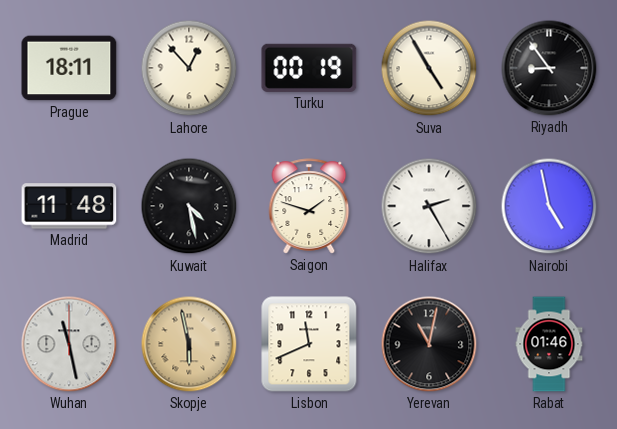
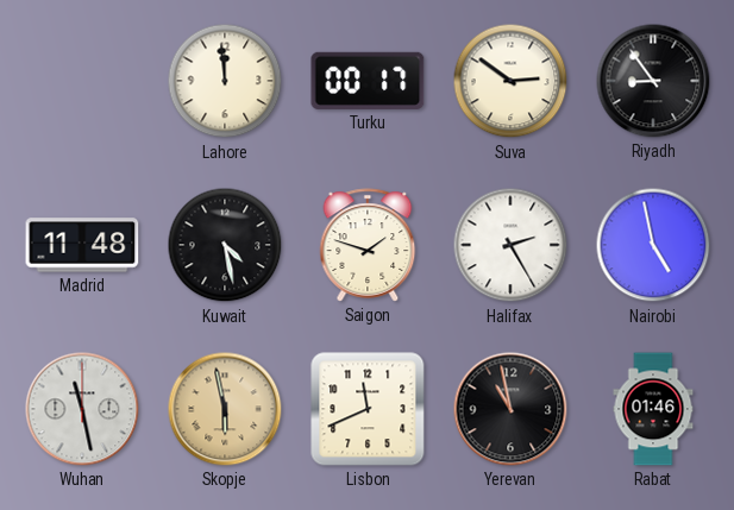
Prague: 18:11 -> none
Lahore: 12:53 -> 11:59
Turku: 00:19 -> 00:17
Suva: 4:55 -> 2:51
Yerevan: 11:02 -> 10:58
